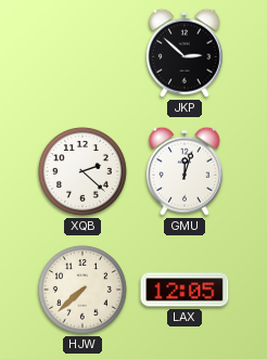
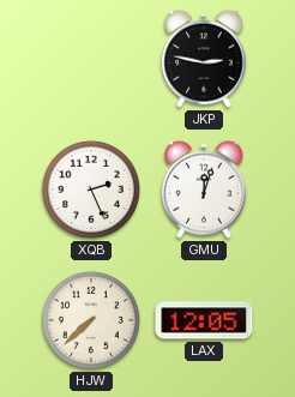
JKP: 2:52 -> 2:47
XQB: 2:22 -> 2:26
